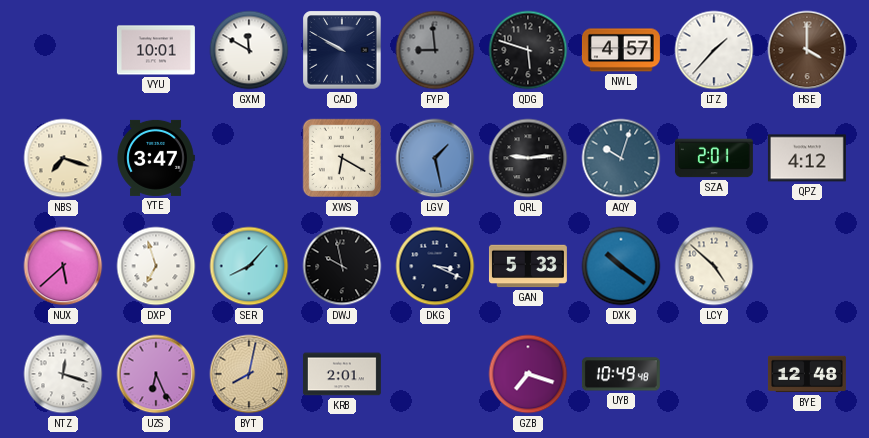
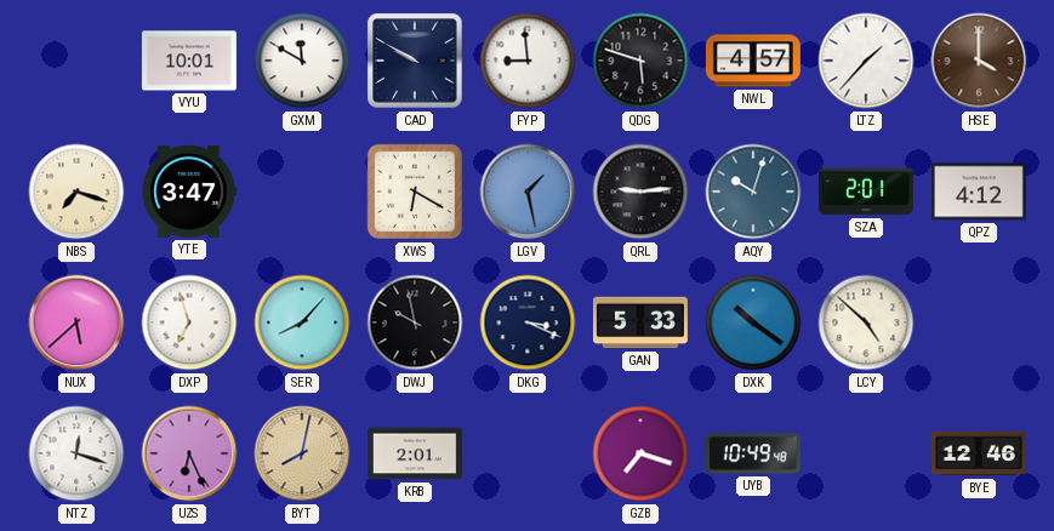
FYP dial: grey -> white
BYE: 12:48 -> 12:46
